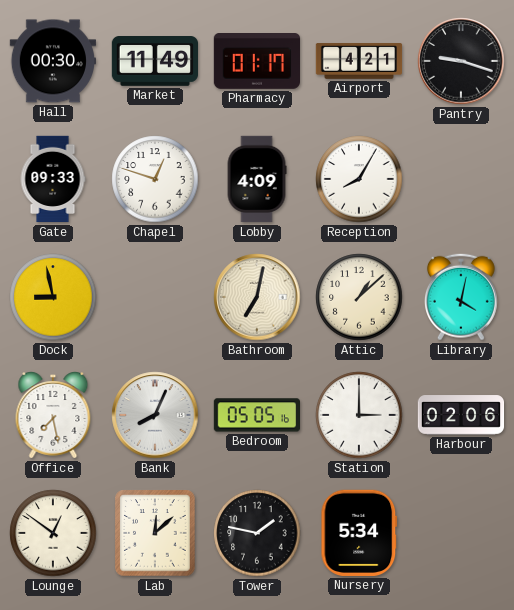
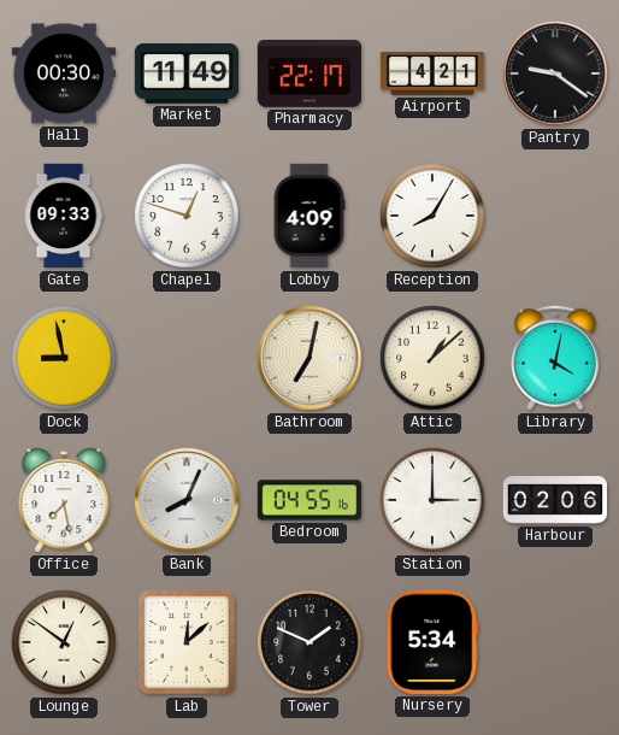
Pharmacy: 01:17 -> 22:17
Pantry: 9:18 -> 9:21
Bedroom: 05:05 -> 04:55
Tower: 1:47 -> 1:49
